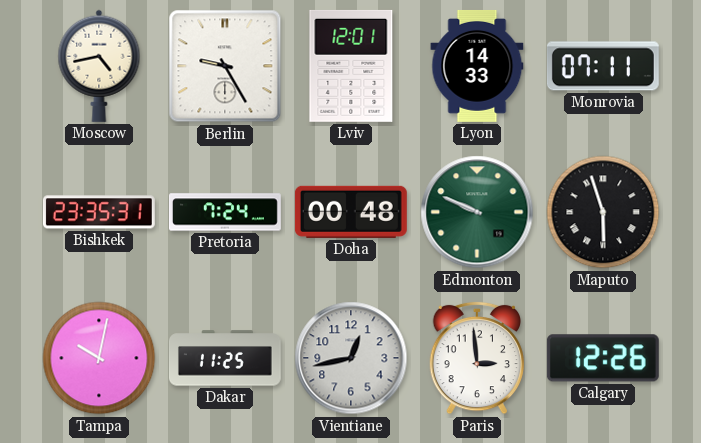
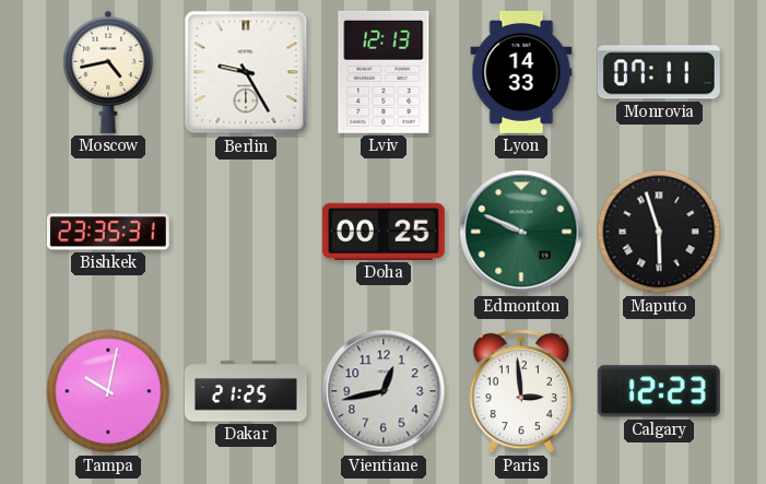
Lviv: 12:01 -> 12:13
Pretoria: 7:24 -> none
Doha: 00:48 -> 00:25
Dakar: 11:25 -> 21:25
Calgary: 12:26 -> 12:23
